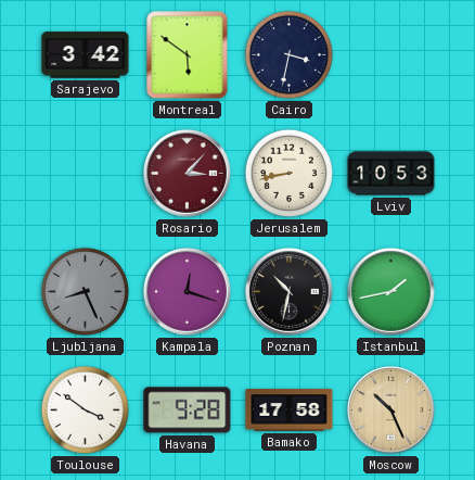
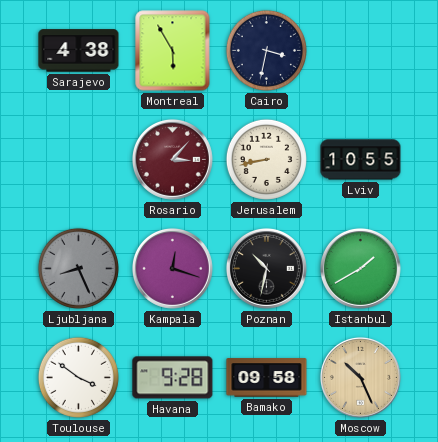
Sarajevo: 3:42 -> 4:38
Montreal: 5:51 -> 5:55
Lviv: 10:53 -> 10:55
Istanbul: 1:43 -> 1:40
Bamako: 17:58 -> 09:58
